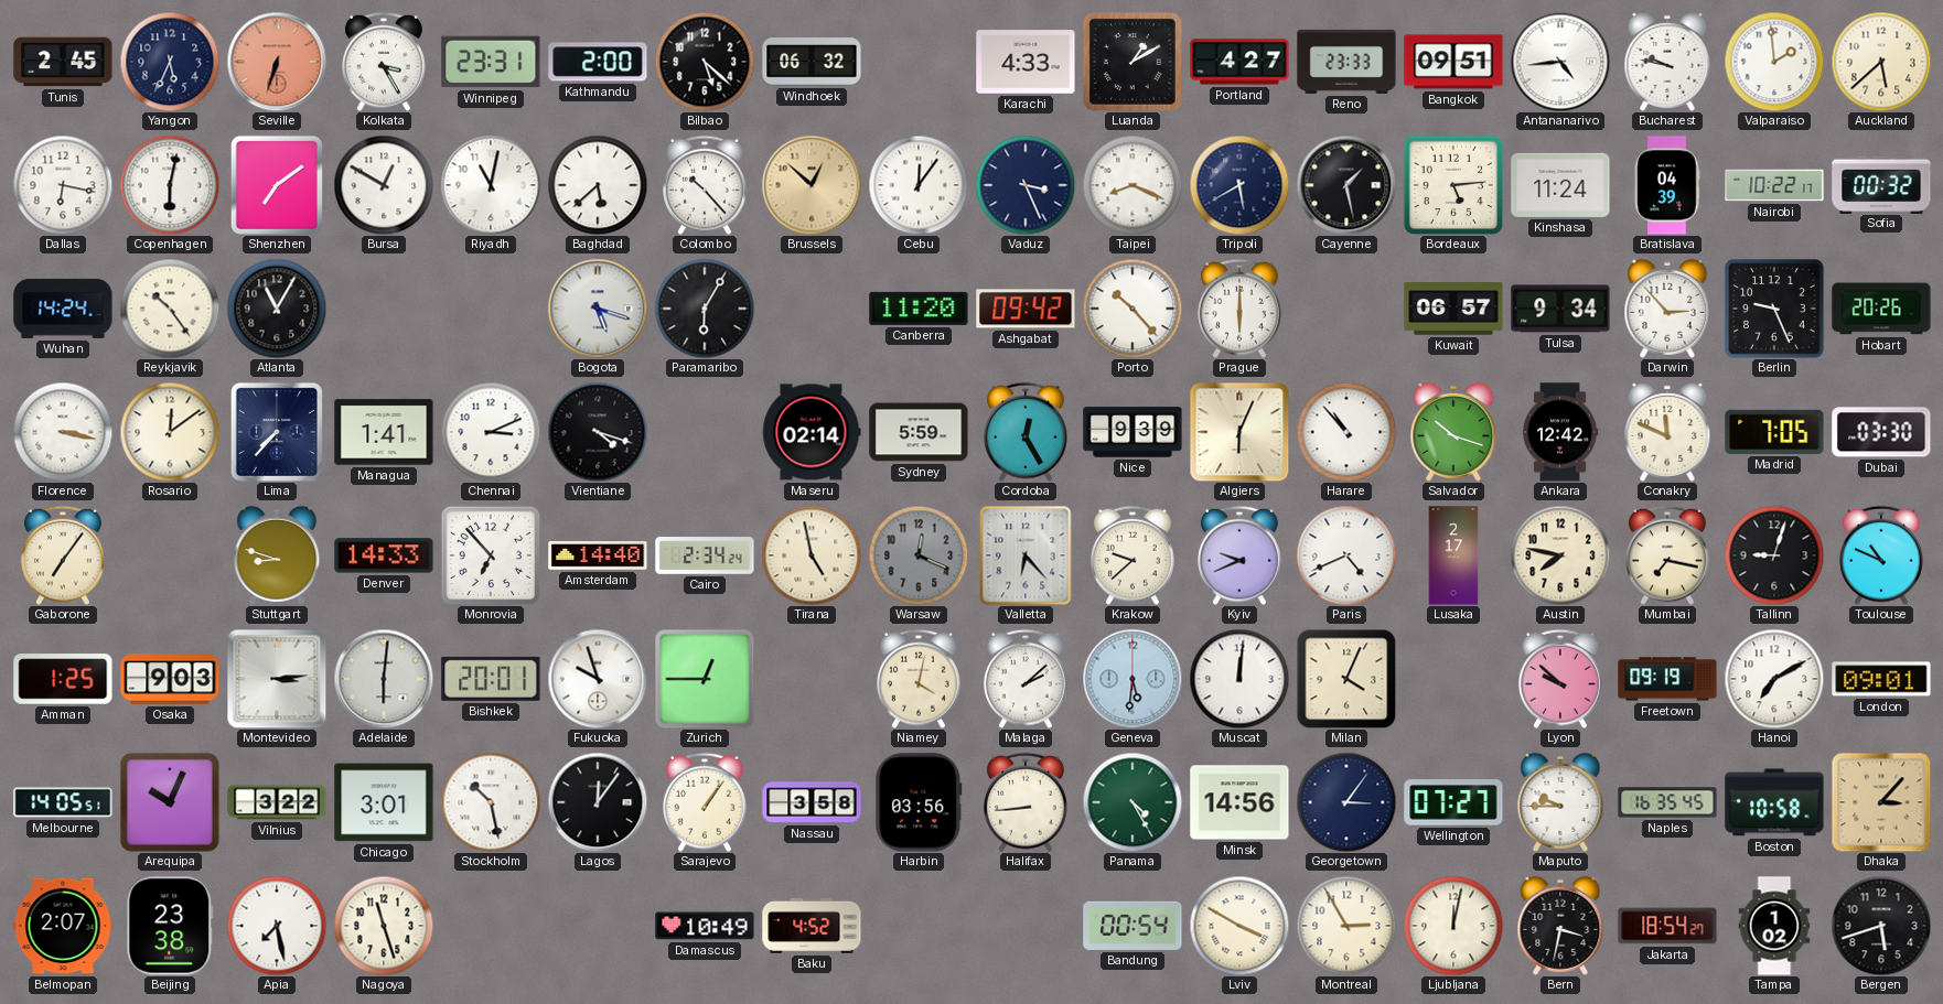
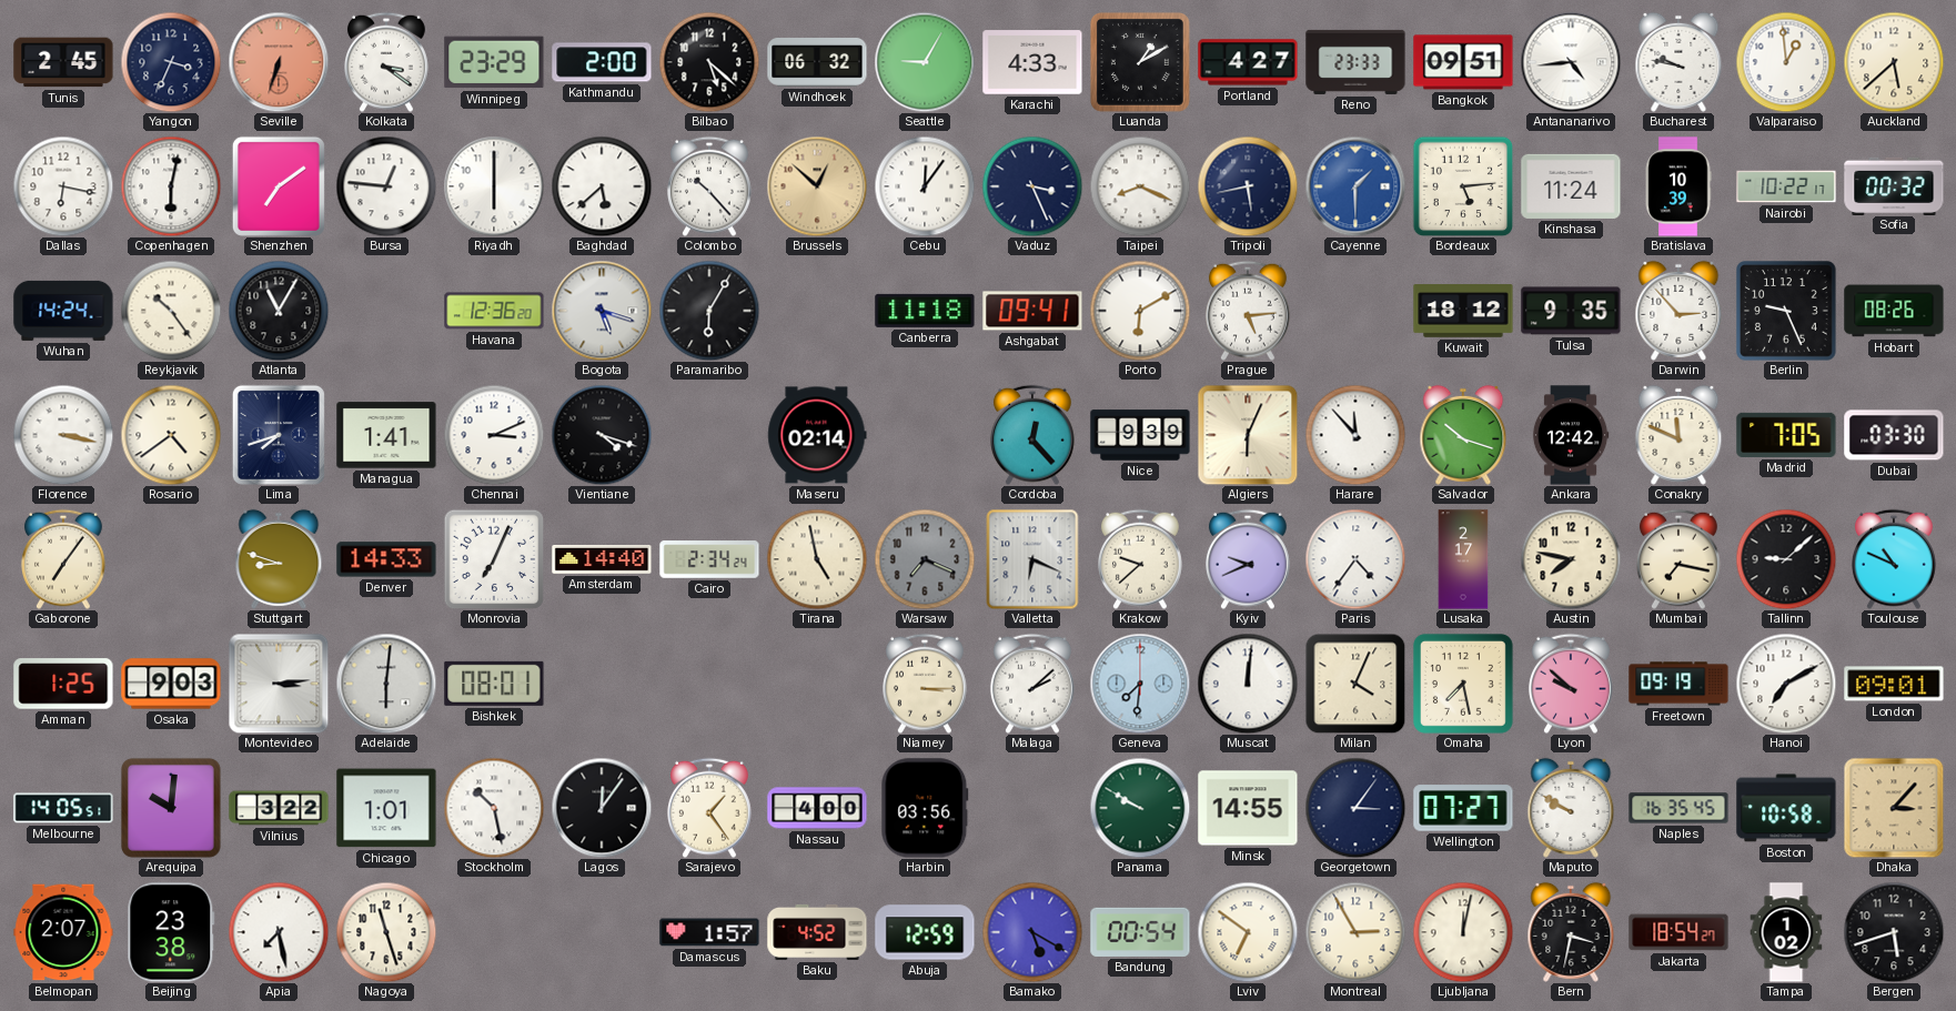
Yangon: 5:34 -> 3:34
Kolkata: 3:25 -> 3:21
Winnipeg: 23:31 -> 23:29
Seattle: none -> 9:05
Valparaiso: 1:59 -> 12:59
Bursa: 12:50 -> 12:46
Riyadh: 11:02 -> 6:00
Tripoli: 5:40 -> 5:43
Cayenne: 1:28 -> 1:30
Cayenne dial: black -> blue
Bratislava: 04:39 -> 10:39
Havana: none -> 12:36
Canberra: 11:20 -> 11:18
Ashgabat: 09:42 -> 09:41
Porto: 10:23 -> 6:10
Prague: 6:00 -> 5:14
Kuwait: 06:57 -> 18:12
Tulsa: 9:34 -> 9:35
Hobart: 20:26 -> 08:26
Rosario: 12:09 -> 4:39
Lima: 7:37 -> 7:42
Sydney: 5:59 -> none
Cordoba: 12:25 -> 12:23
Harare: 10:53 -> 11:53
Monrovia: 6:53 -> 7:04
Warsaw: 12:19 -> 7:19
Valletta: 6:23 -> 6:19
Paris: 4:41 -> 4:36
Tallinn: 9:03 -> 9:08
Bishkek: 20:01 -> 08:01
Fukuoka: 9:57 -> none
Zurich: 12:45 -> none
Niamey: 4:02 -> 3:15
Geneva: 5:31 -> 7:31
Omaha: none -> 7:28
Arequipa: 10:04 -> 10:01
Chicago: 3:01 -> 1:01
Sarajevo: 1:06 -> 1:24
Nassau: 3:58 -> 4:00
Halifax: 8:44 -> none
Panama: 4:25 -> 9:50
Minsk: 14:56 -> 14:55
Maputo: 9:45 -> 9:50
Damascus: 10:49 -> 1:57
Abuja: none -> 12:59
Bamako: none -> 5:20
Lviv: 3:50 -> 6:51
